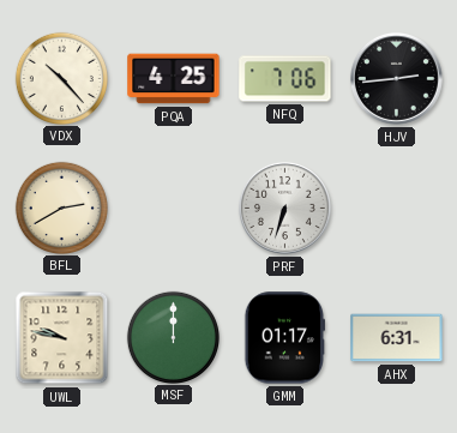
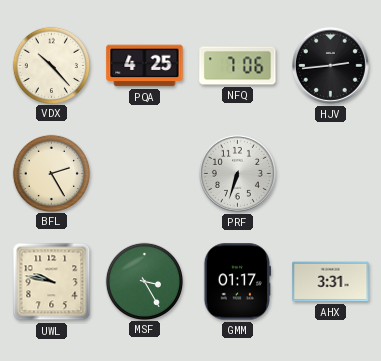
BFL: 2:40 -> 2:25
MSF: 12:00 -> 3:25
AHX: 6:31 -> 3:31
